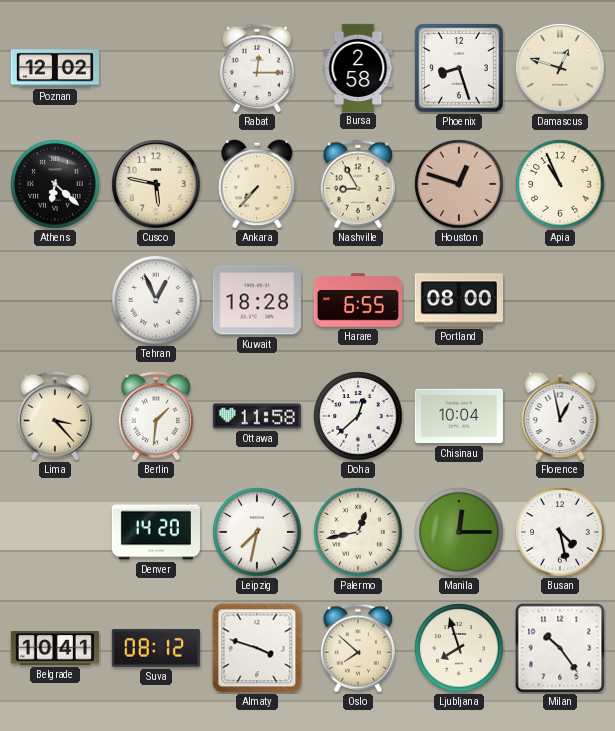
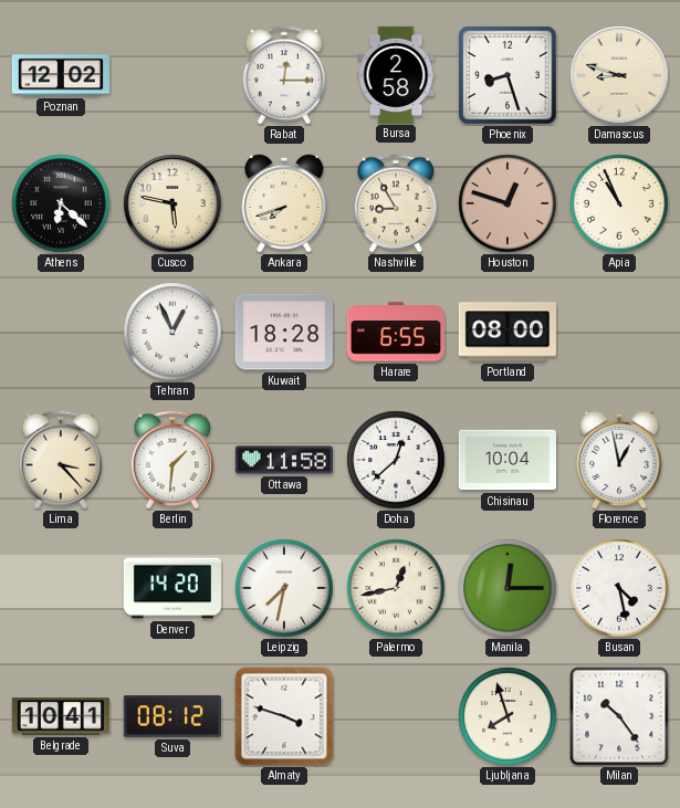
Damascus: 12:48 -> 8:48
Ankara: 7:37 -> 7:42
Oslo: 7:52 -> none
